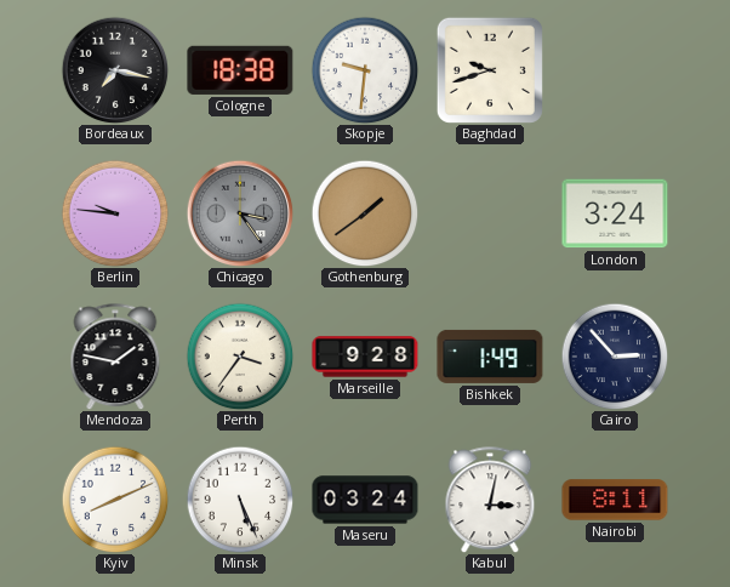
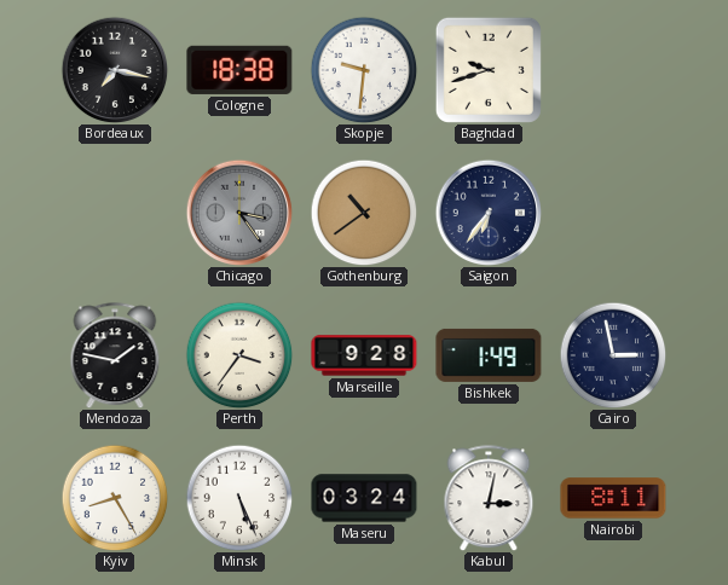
Berlin: 9:46 -> none
Gothenburg: 1:39 -> 10:39
Saigon: none -> 6:36
London: 3:24 -> none
Cairo: 2:53 -> 2:58
Kyiv: 8:11 -> 8:25
